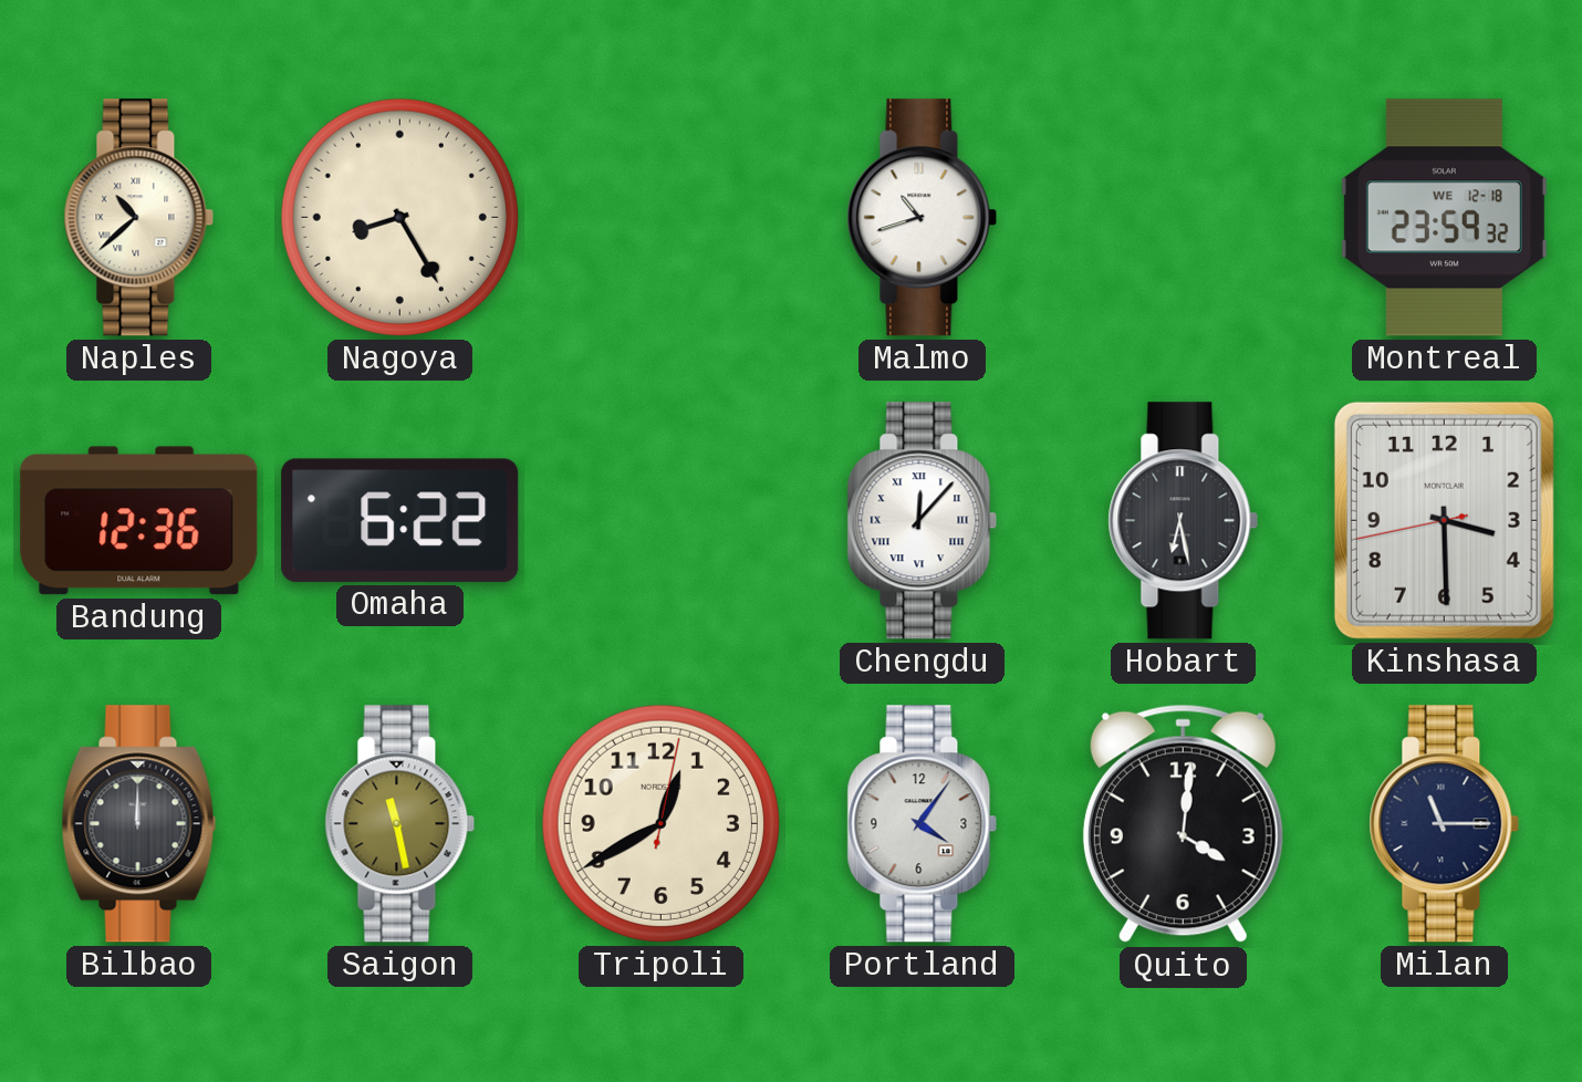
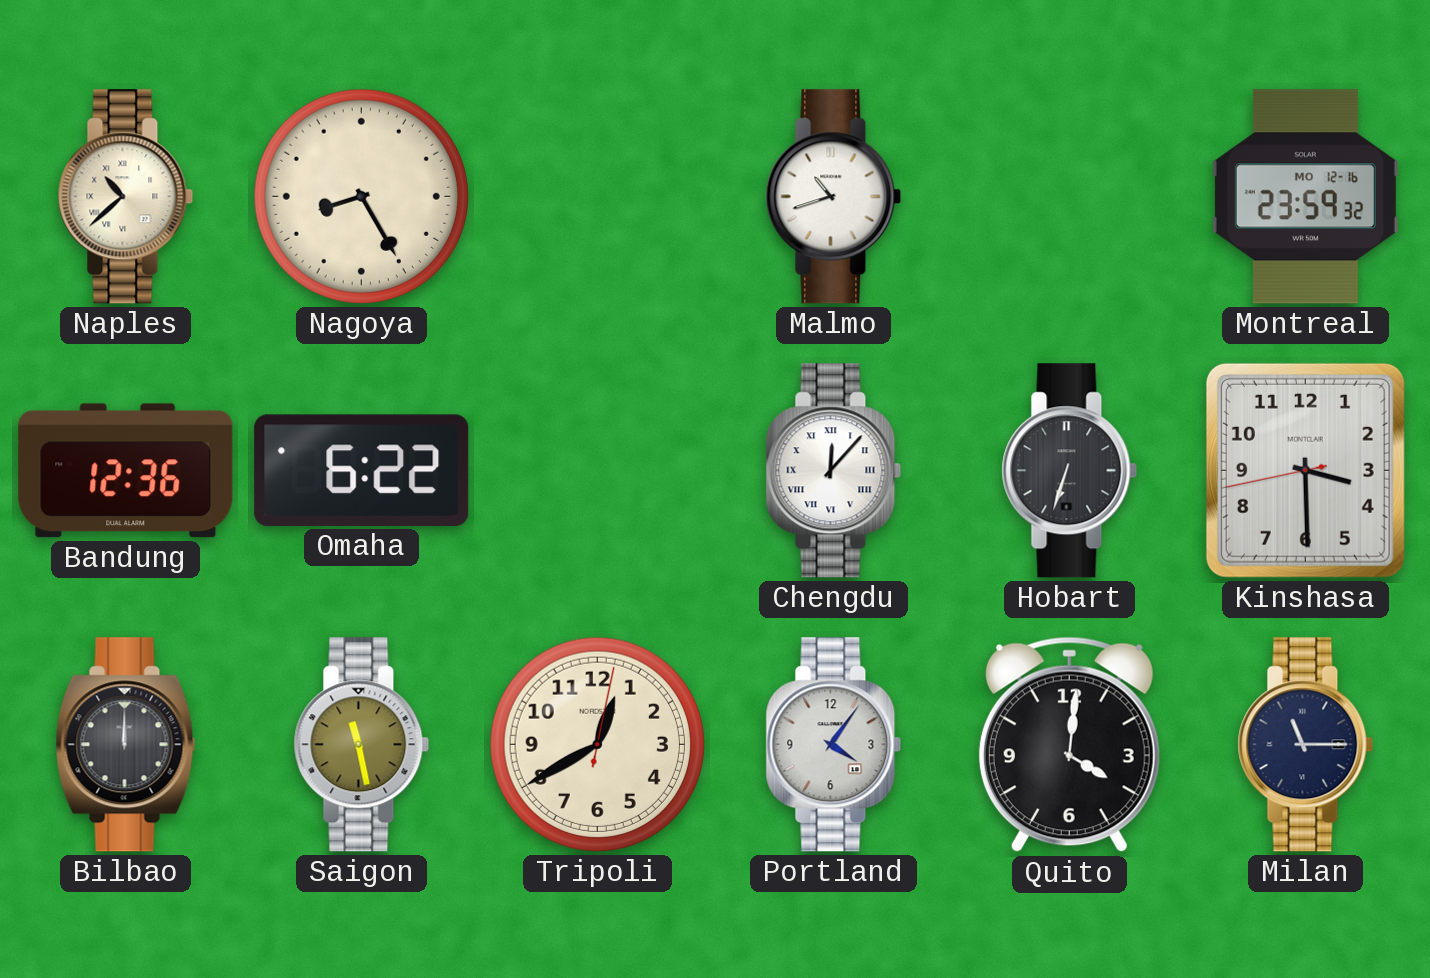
Montreal date: WE 12-18 -> MO 12-16
Hobart: 6:28 -> 6:33
